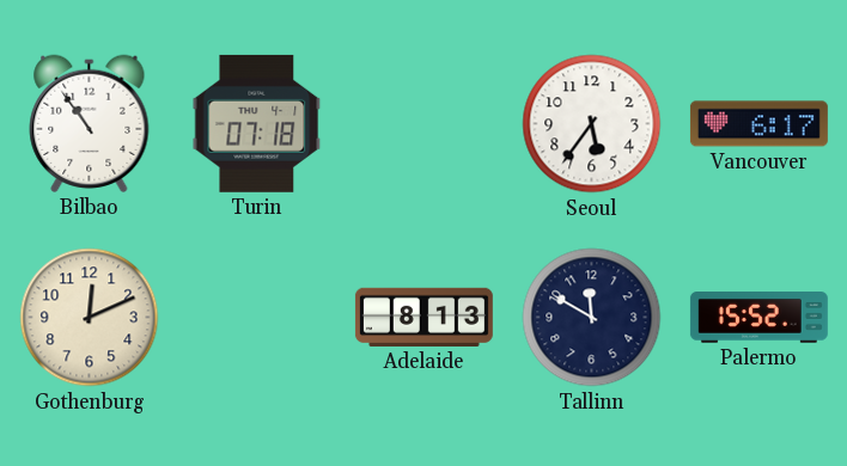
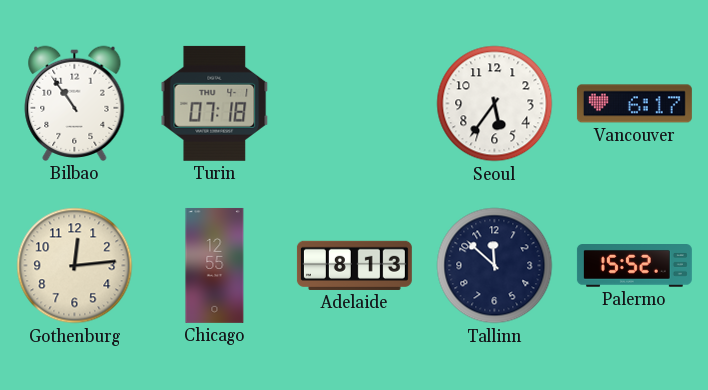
Gothenburg: 12:11 -> 12:14
Chicago: none -> 12:55
Tallinn: 11:50 -> 11:52
